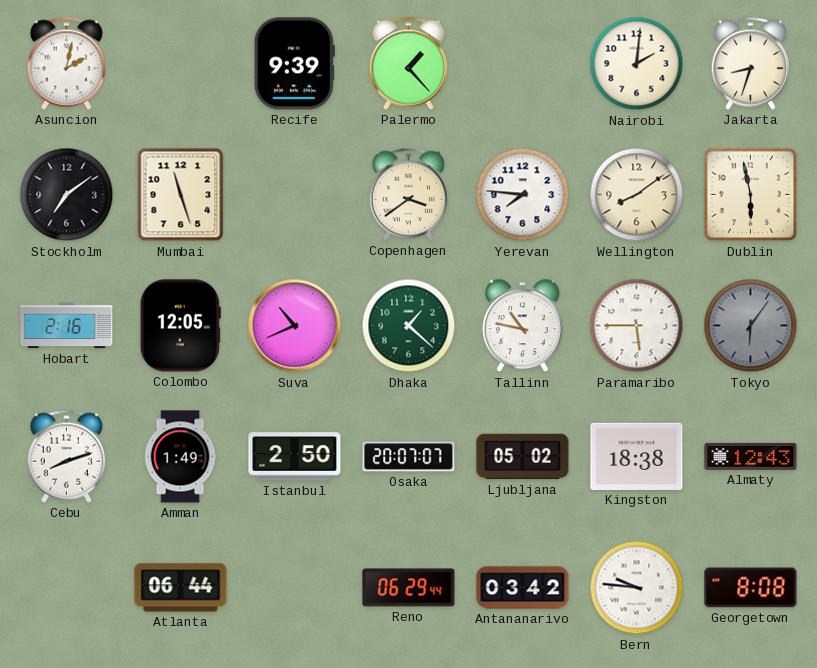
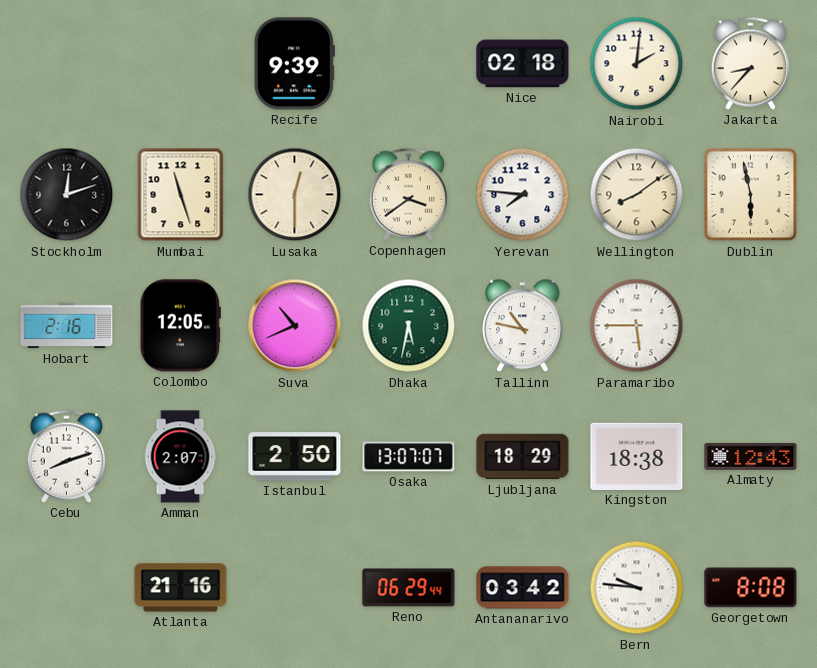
Asuncion: 2:02 -> none
Palermo: 1:23 -> none
Nice: none -> 02:18
Jakarta: 8:33 -> 8:37
Stockholm: 7:09 -> 12:12
Lusaka: none -> 12:30
Dhaka: 1:22 -> 5:32
Tokyo: 6:06 -> none
Amman: 1:49 -> 2:07
Osaka: 20:07 -> 13:07
Ljubljana: 05:02 -> 18:29
Atlanta: 06:44 -> 21:16
